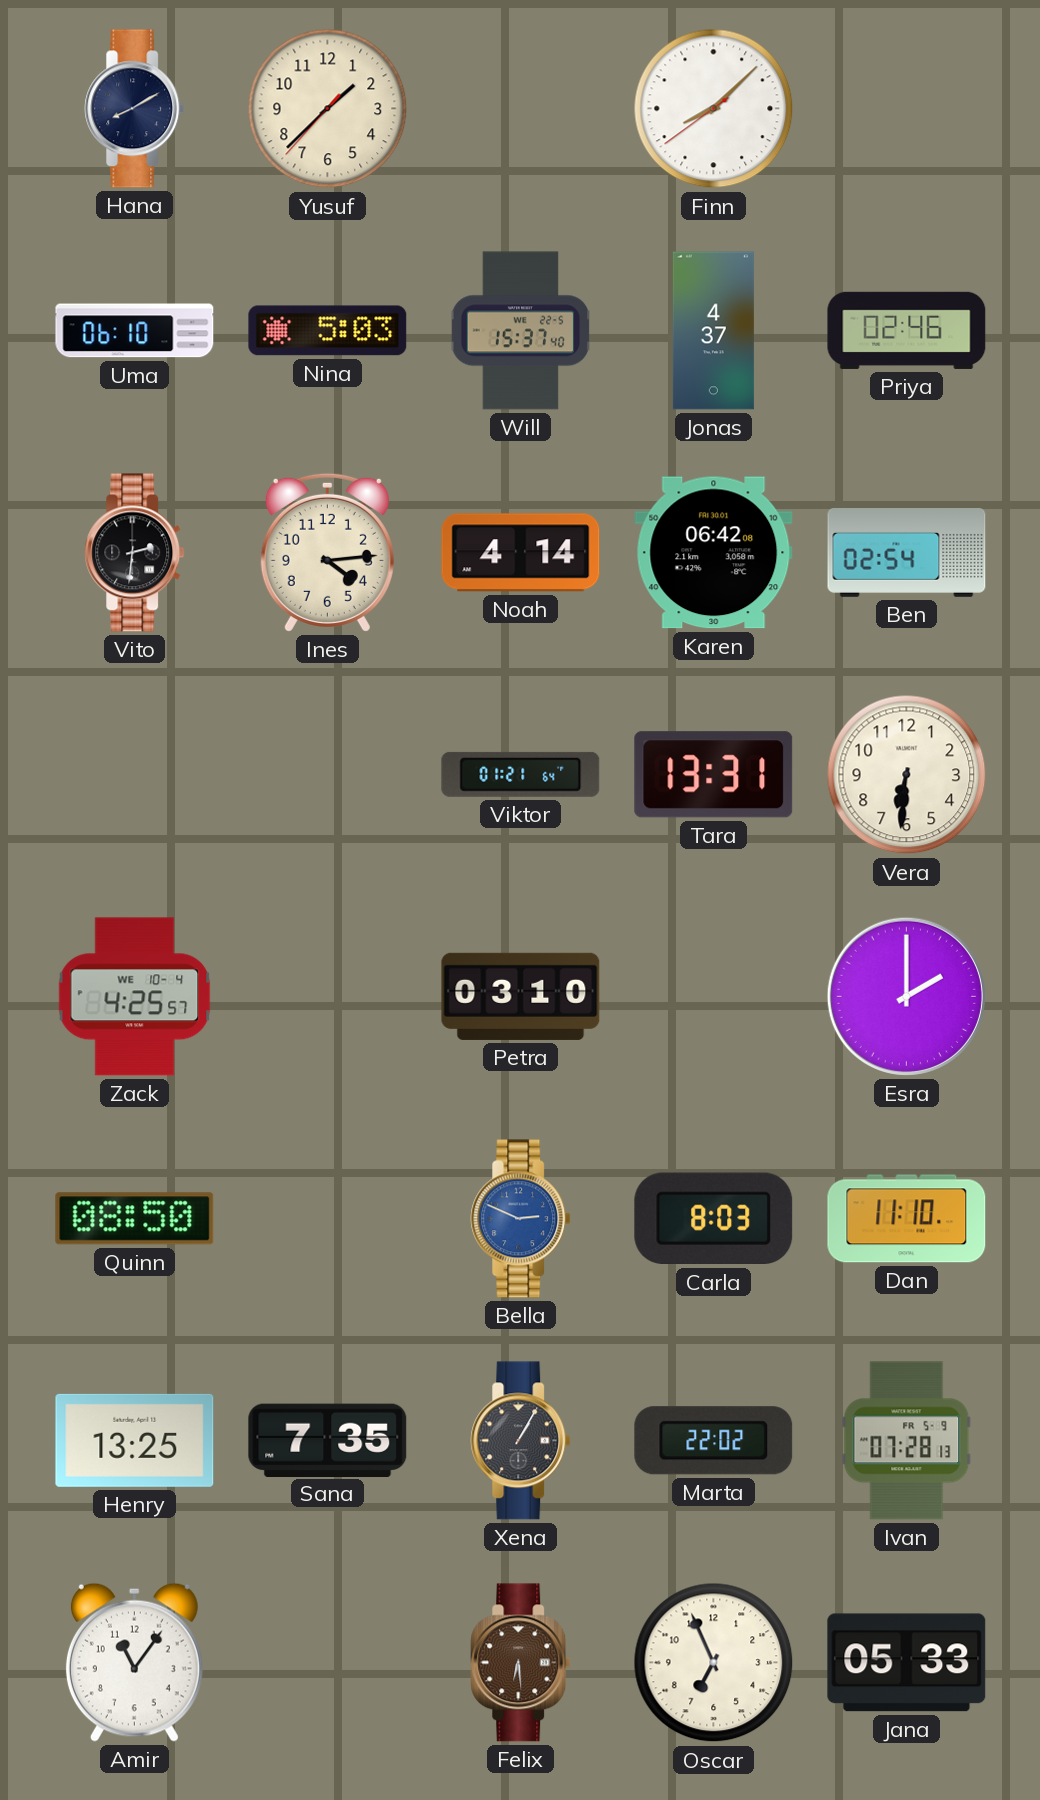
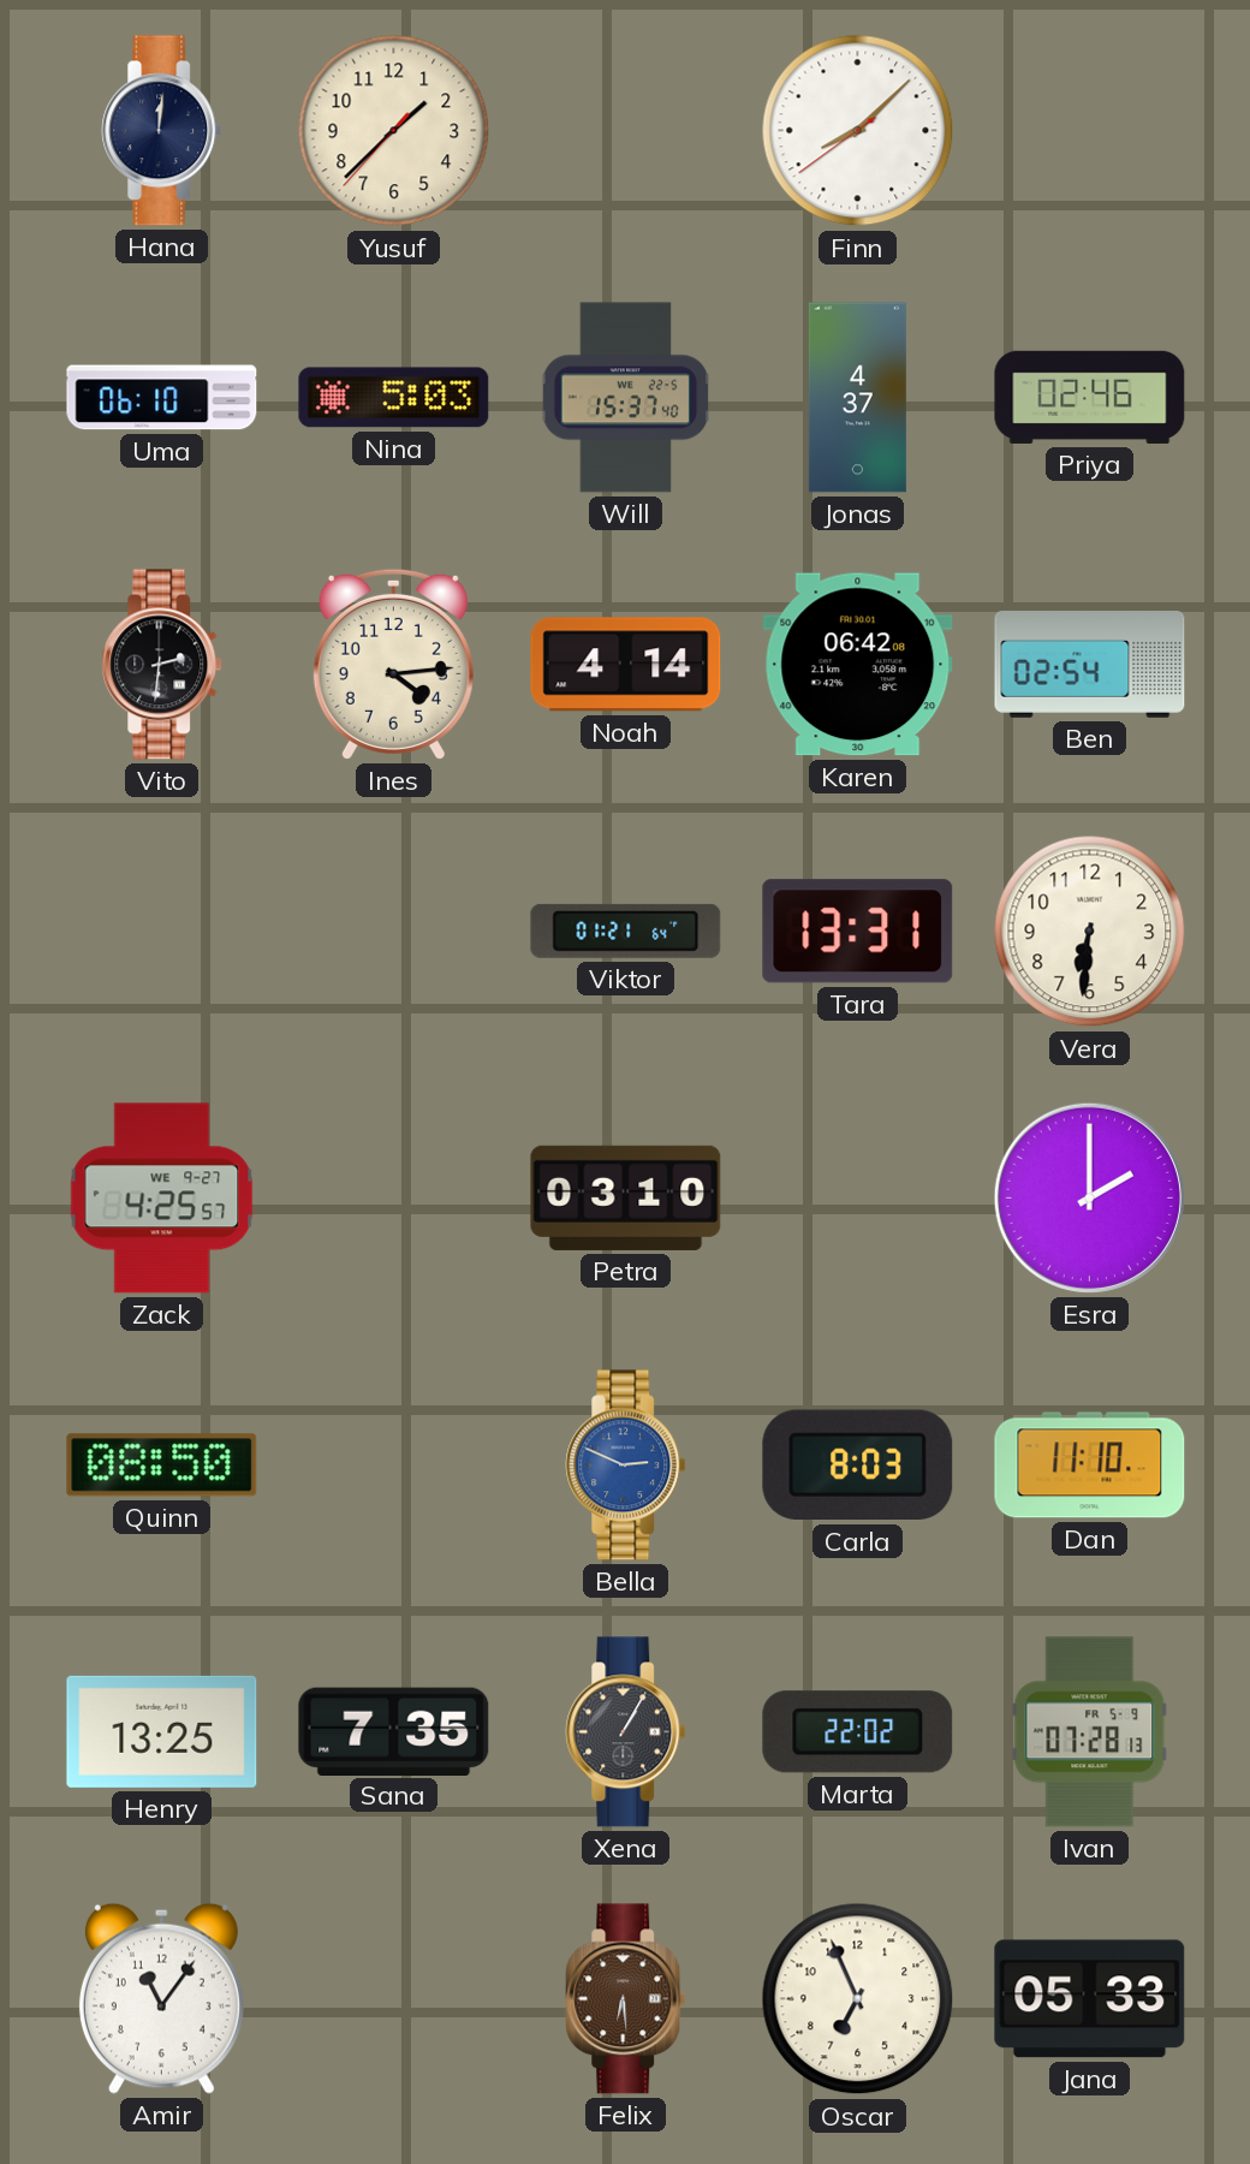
Hana: 8:10 -> 12:01
Zack date: WE 10-4 -> WE 9-27
